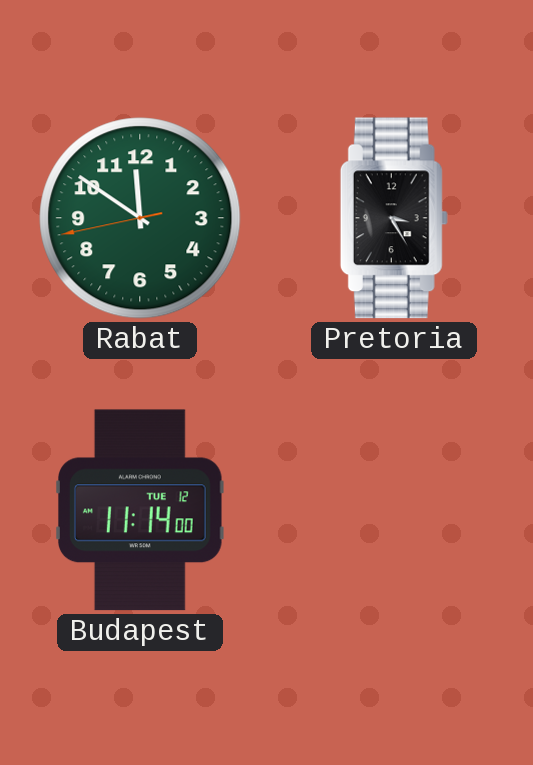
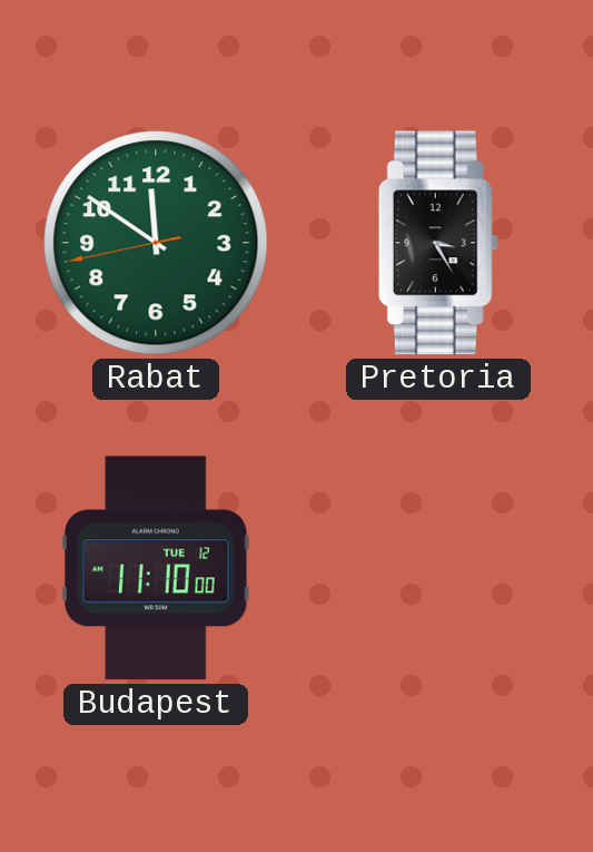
Budapest: 11:14 -> 11:10
